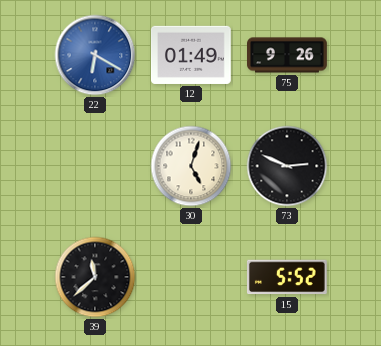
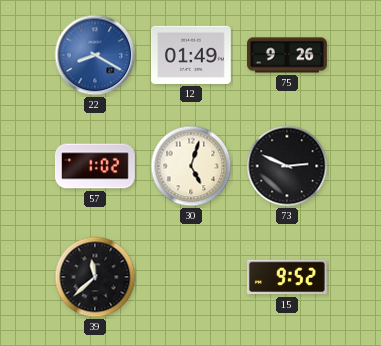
22: 6:20 -> 8:20
57: none -> 1:02
15: 5:52 -> 9:52
